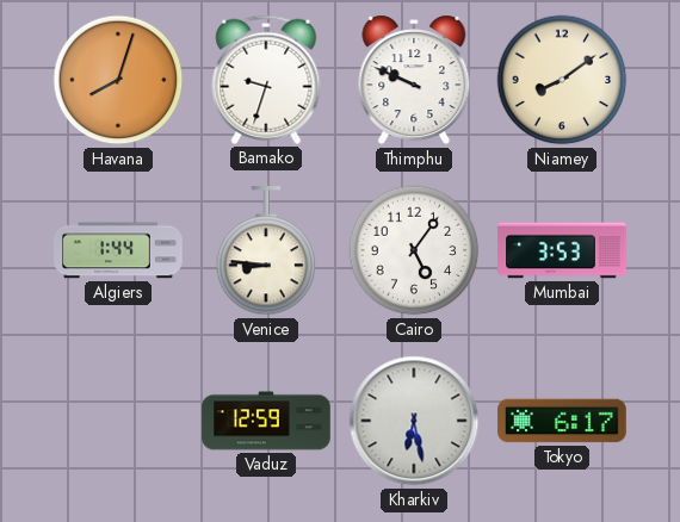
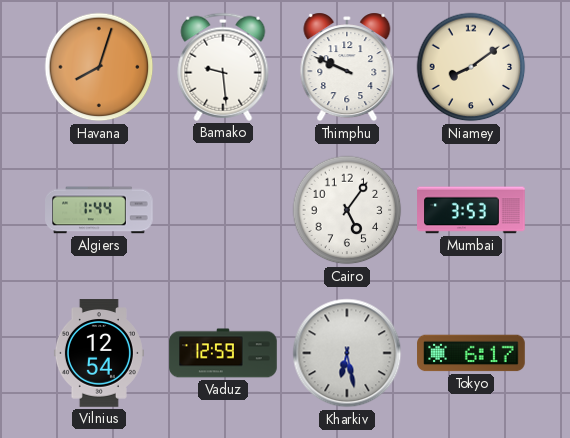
Bamako: 9:33 -> 9:29
Venice: 8:46 -> none
Vilnius: none -> 12:54
